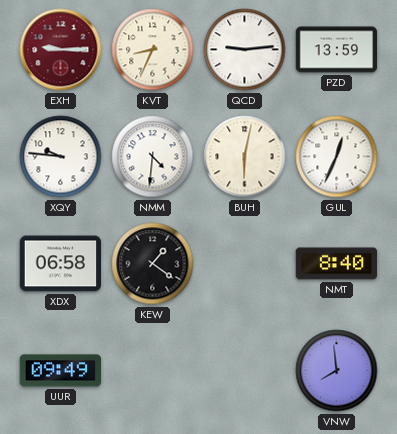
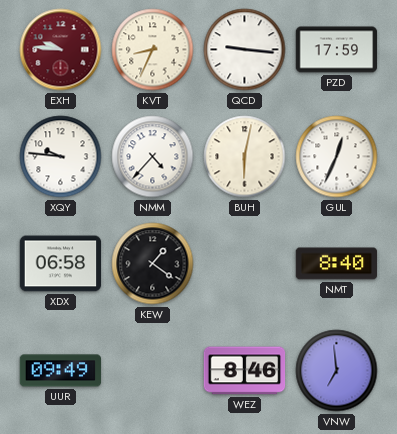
EXH: 9:15 -> 9:46
QCD: 9:14 -> 9:16
PZD: 13:59 -> 17:59
NMM: 4:31 -> 4:37
WEZ: none -> 8:46
VNW: 7:59 -> 6:59
